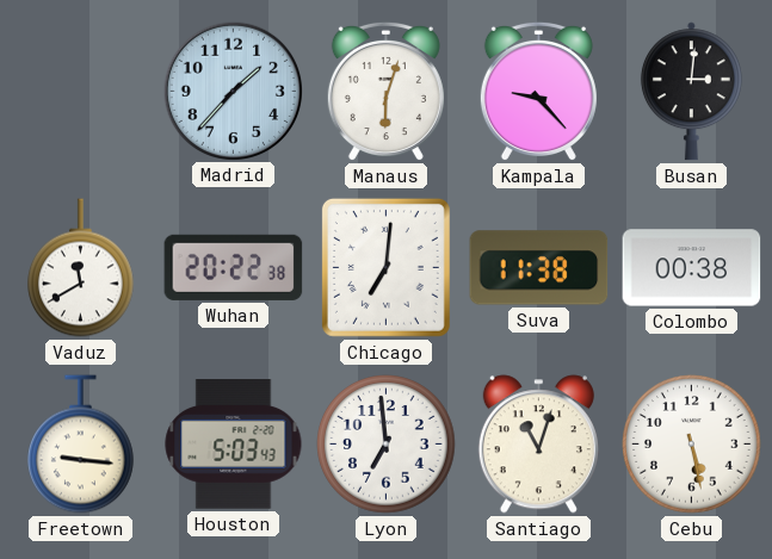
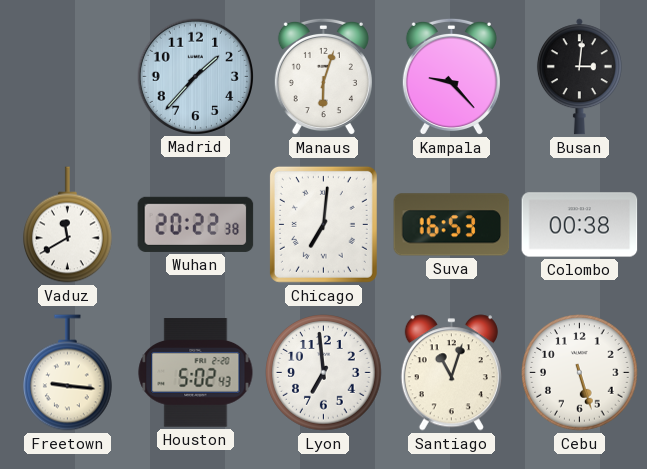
Suva: 11:38 -> 16:53
Houston: 5:03 -> 5:02
Cebu: 5:28 -> 5:27
